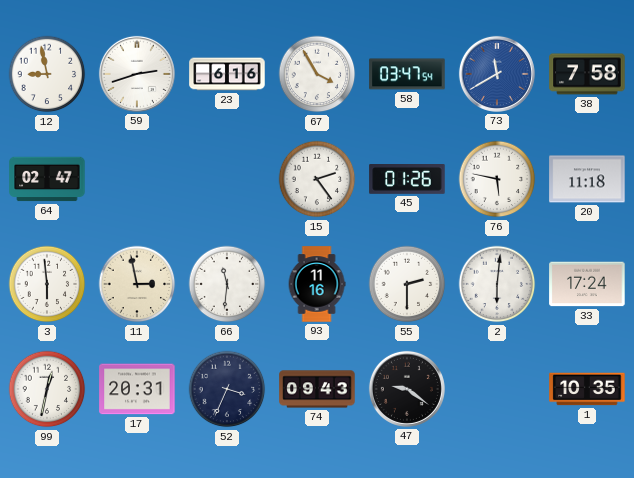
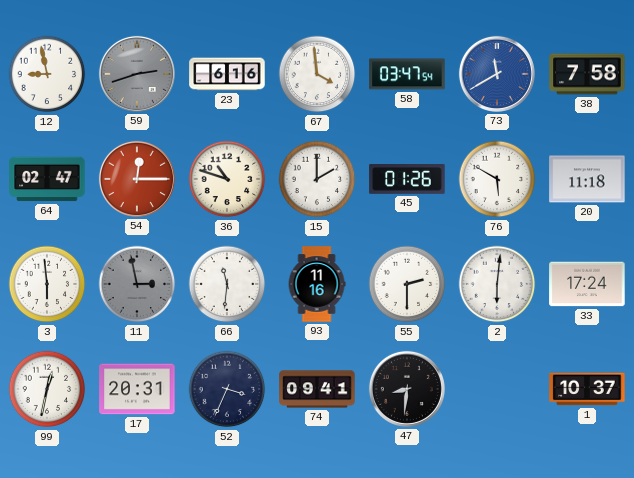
59 dial: white -> grey
67: 3:55 -> 3:59
54: none -> 12:15
36: none -> 10:48
15: 2:24 -> 2:00
76: 5:47 -> 5:50
11 dial: cream -> grey
74: 09:43 -> 09:41
47: 9:21 -> 8:31
1: 10:35 -> 10:37
